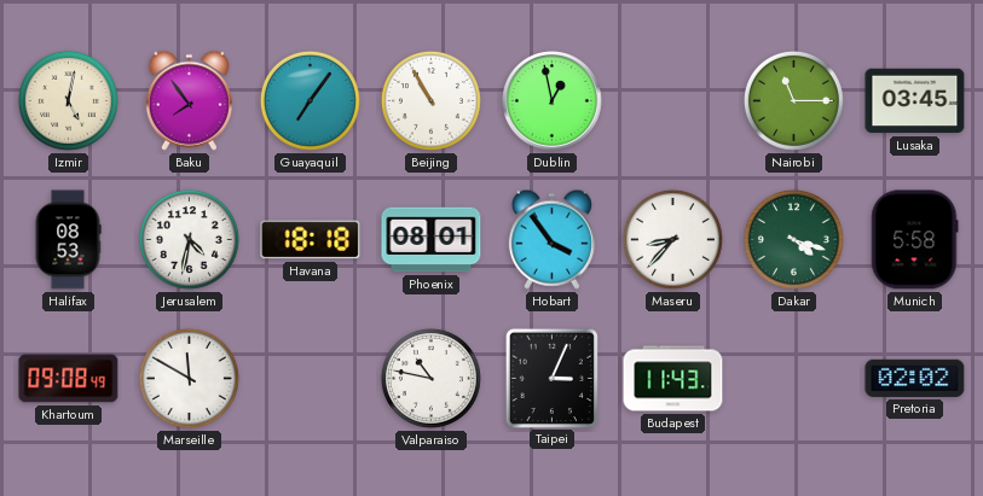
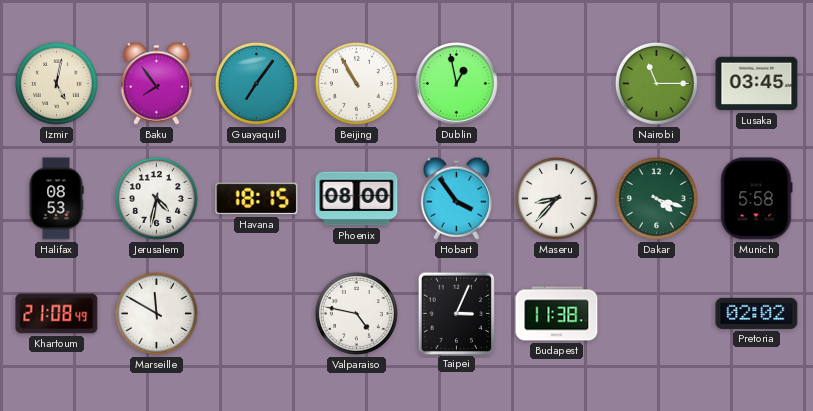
Havana: 18:18 -> 18:15
Phoenix: 08:01 -> 08:00
Khartoum: 09:08 -> 21:08
Valparaiso: 10:47 -> 4:47
Budapest: 11:43 -> 11:38
